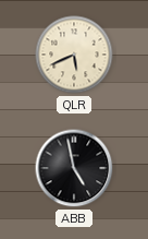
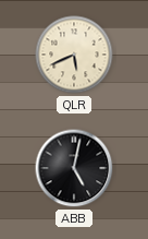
ABB: 4:58 -> 5:02
